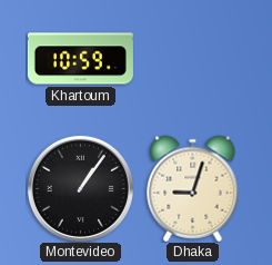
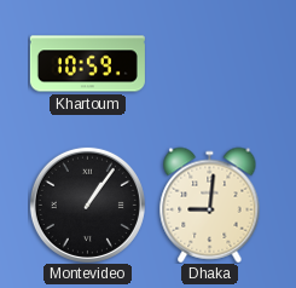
Dhaka: 9:03 -> 9:01
